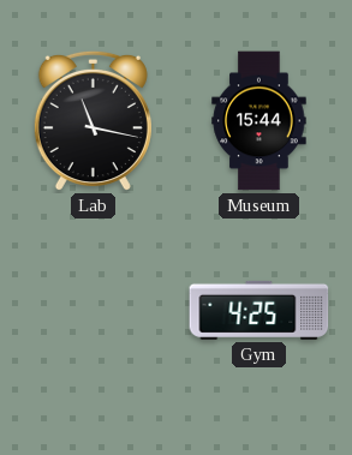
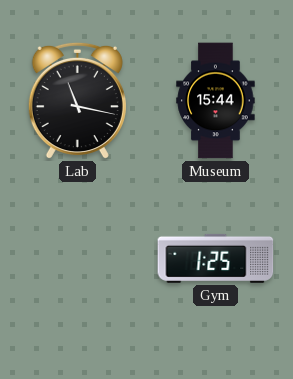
Gym: 4:25 -> 1:25
